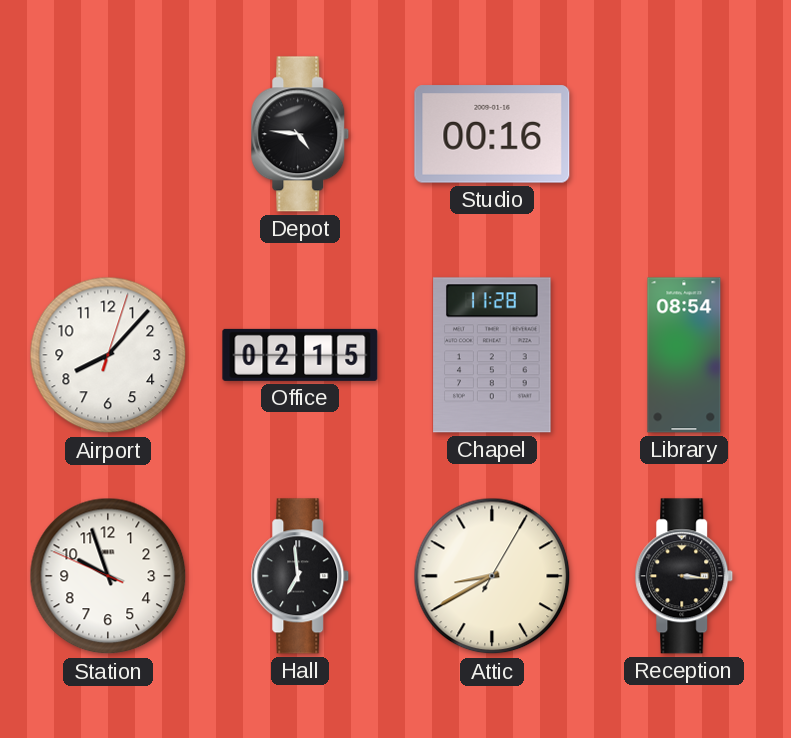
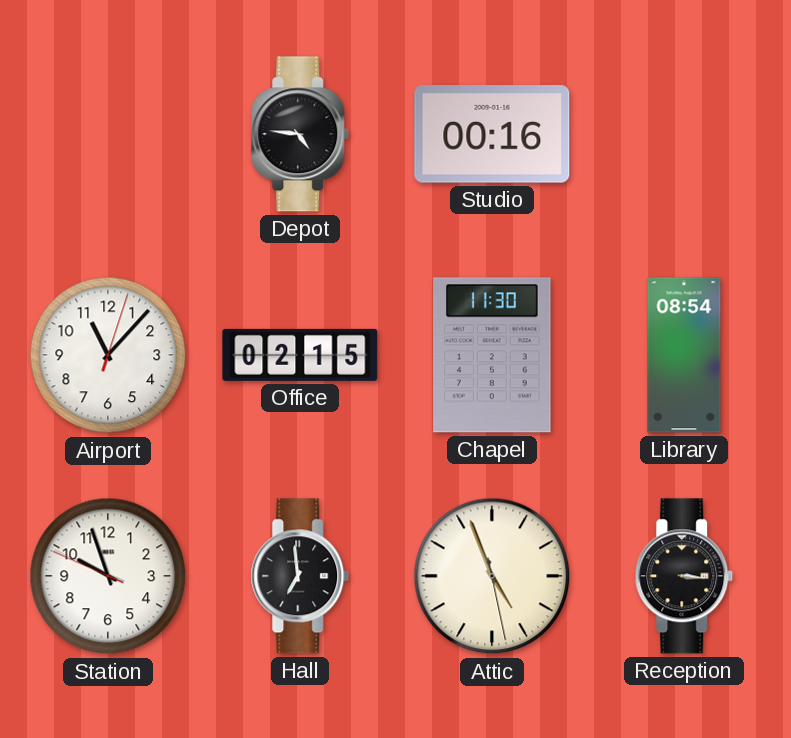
Airport: 8:07 -> 11:07
Chapel: 11:28 -> 11:30
Attic: 8:40 -> 4:56
